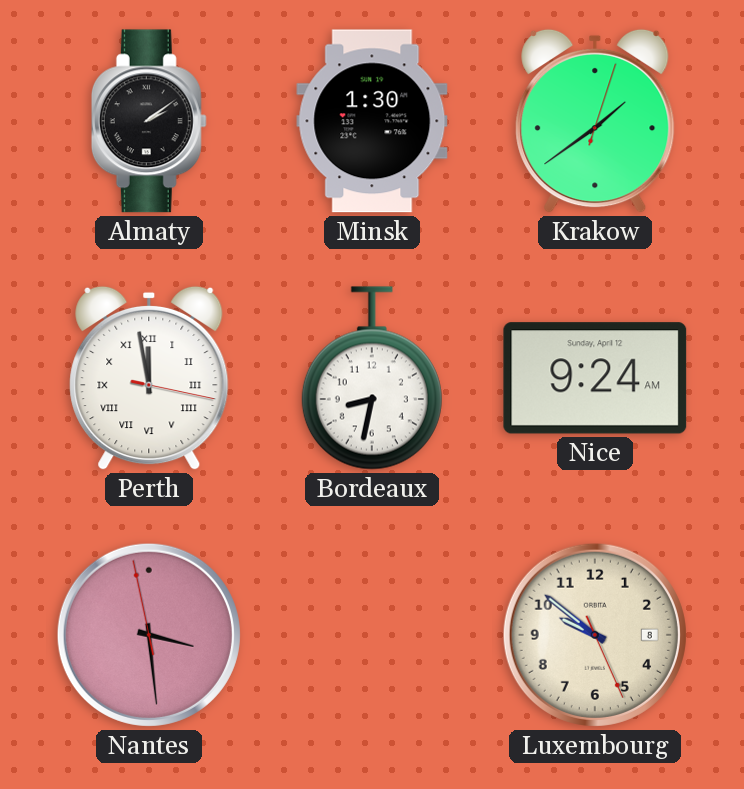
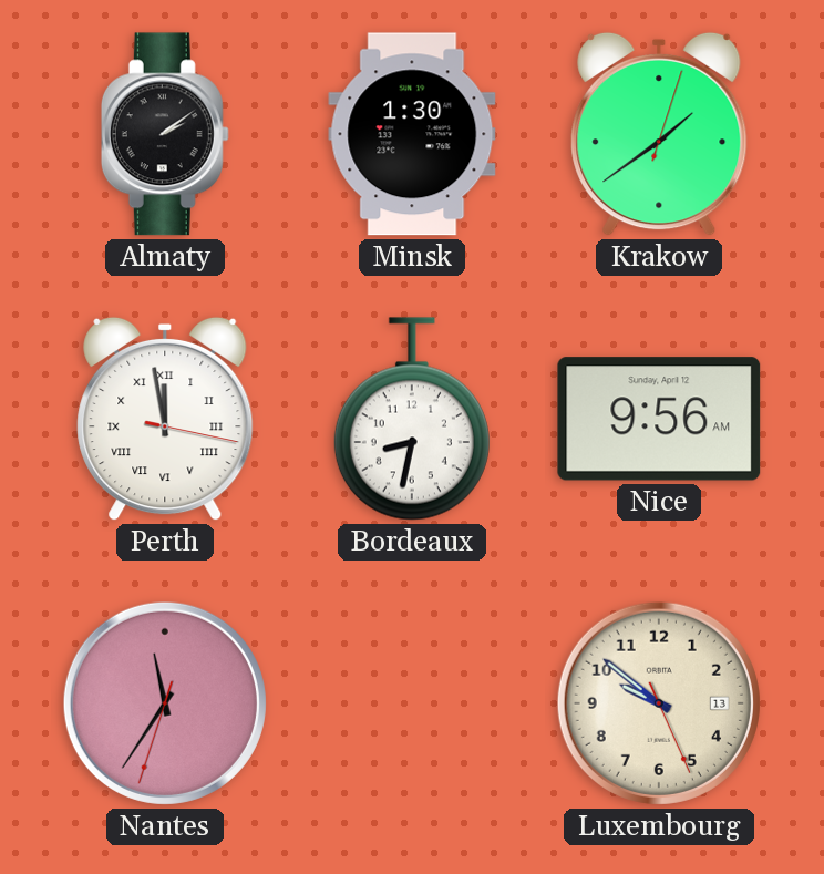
Nice: 9:24 -> 9:56
Nantes: 3:28 -> 11:35
Luxembourg date: 8 -> 13
